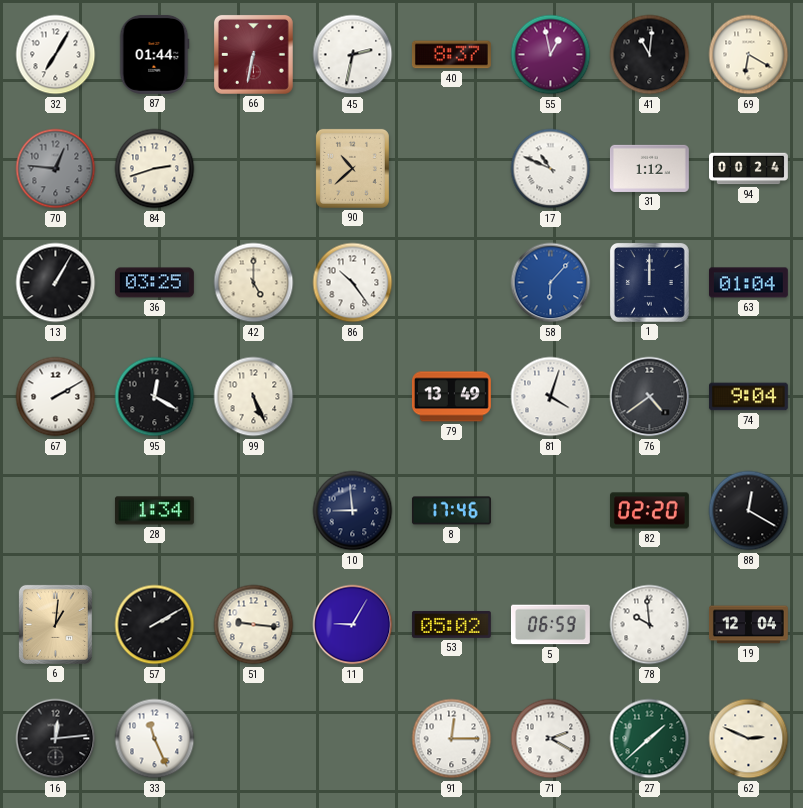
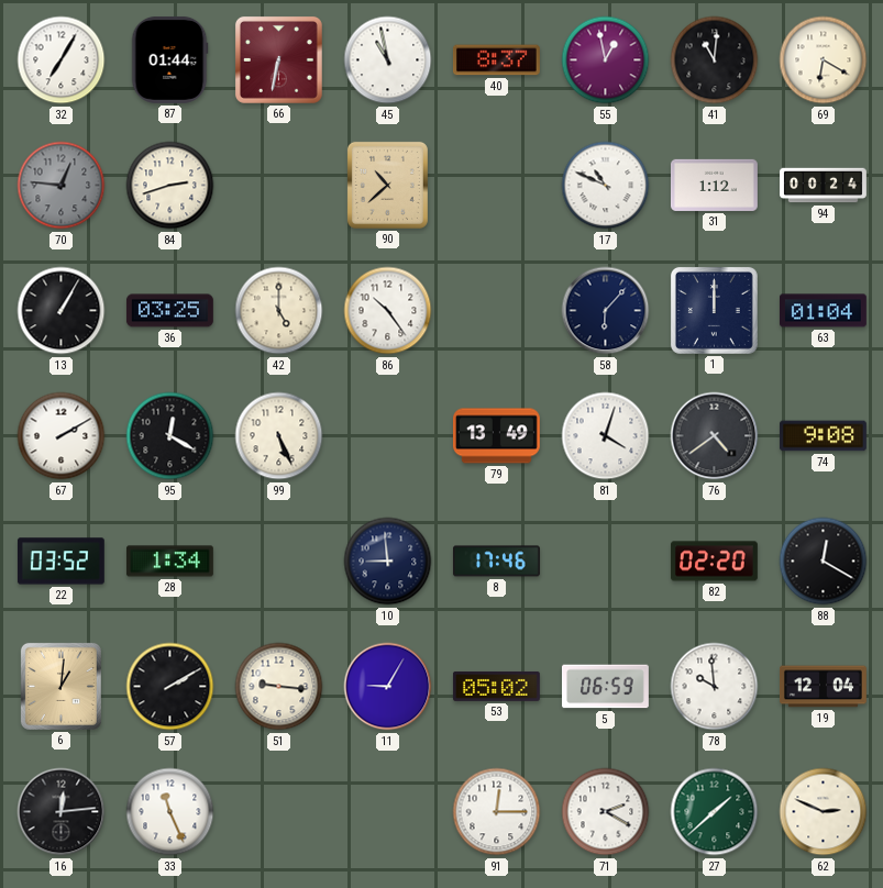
45: 2:32 -> 10:58
58 dial: blue -> navy
74: 9:04 -> 9:08
22: none -> 03:52
